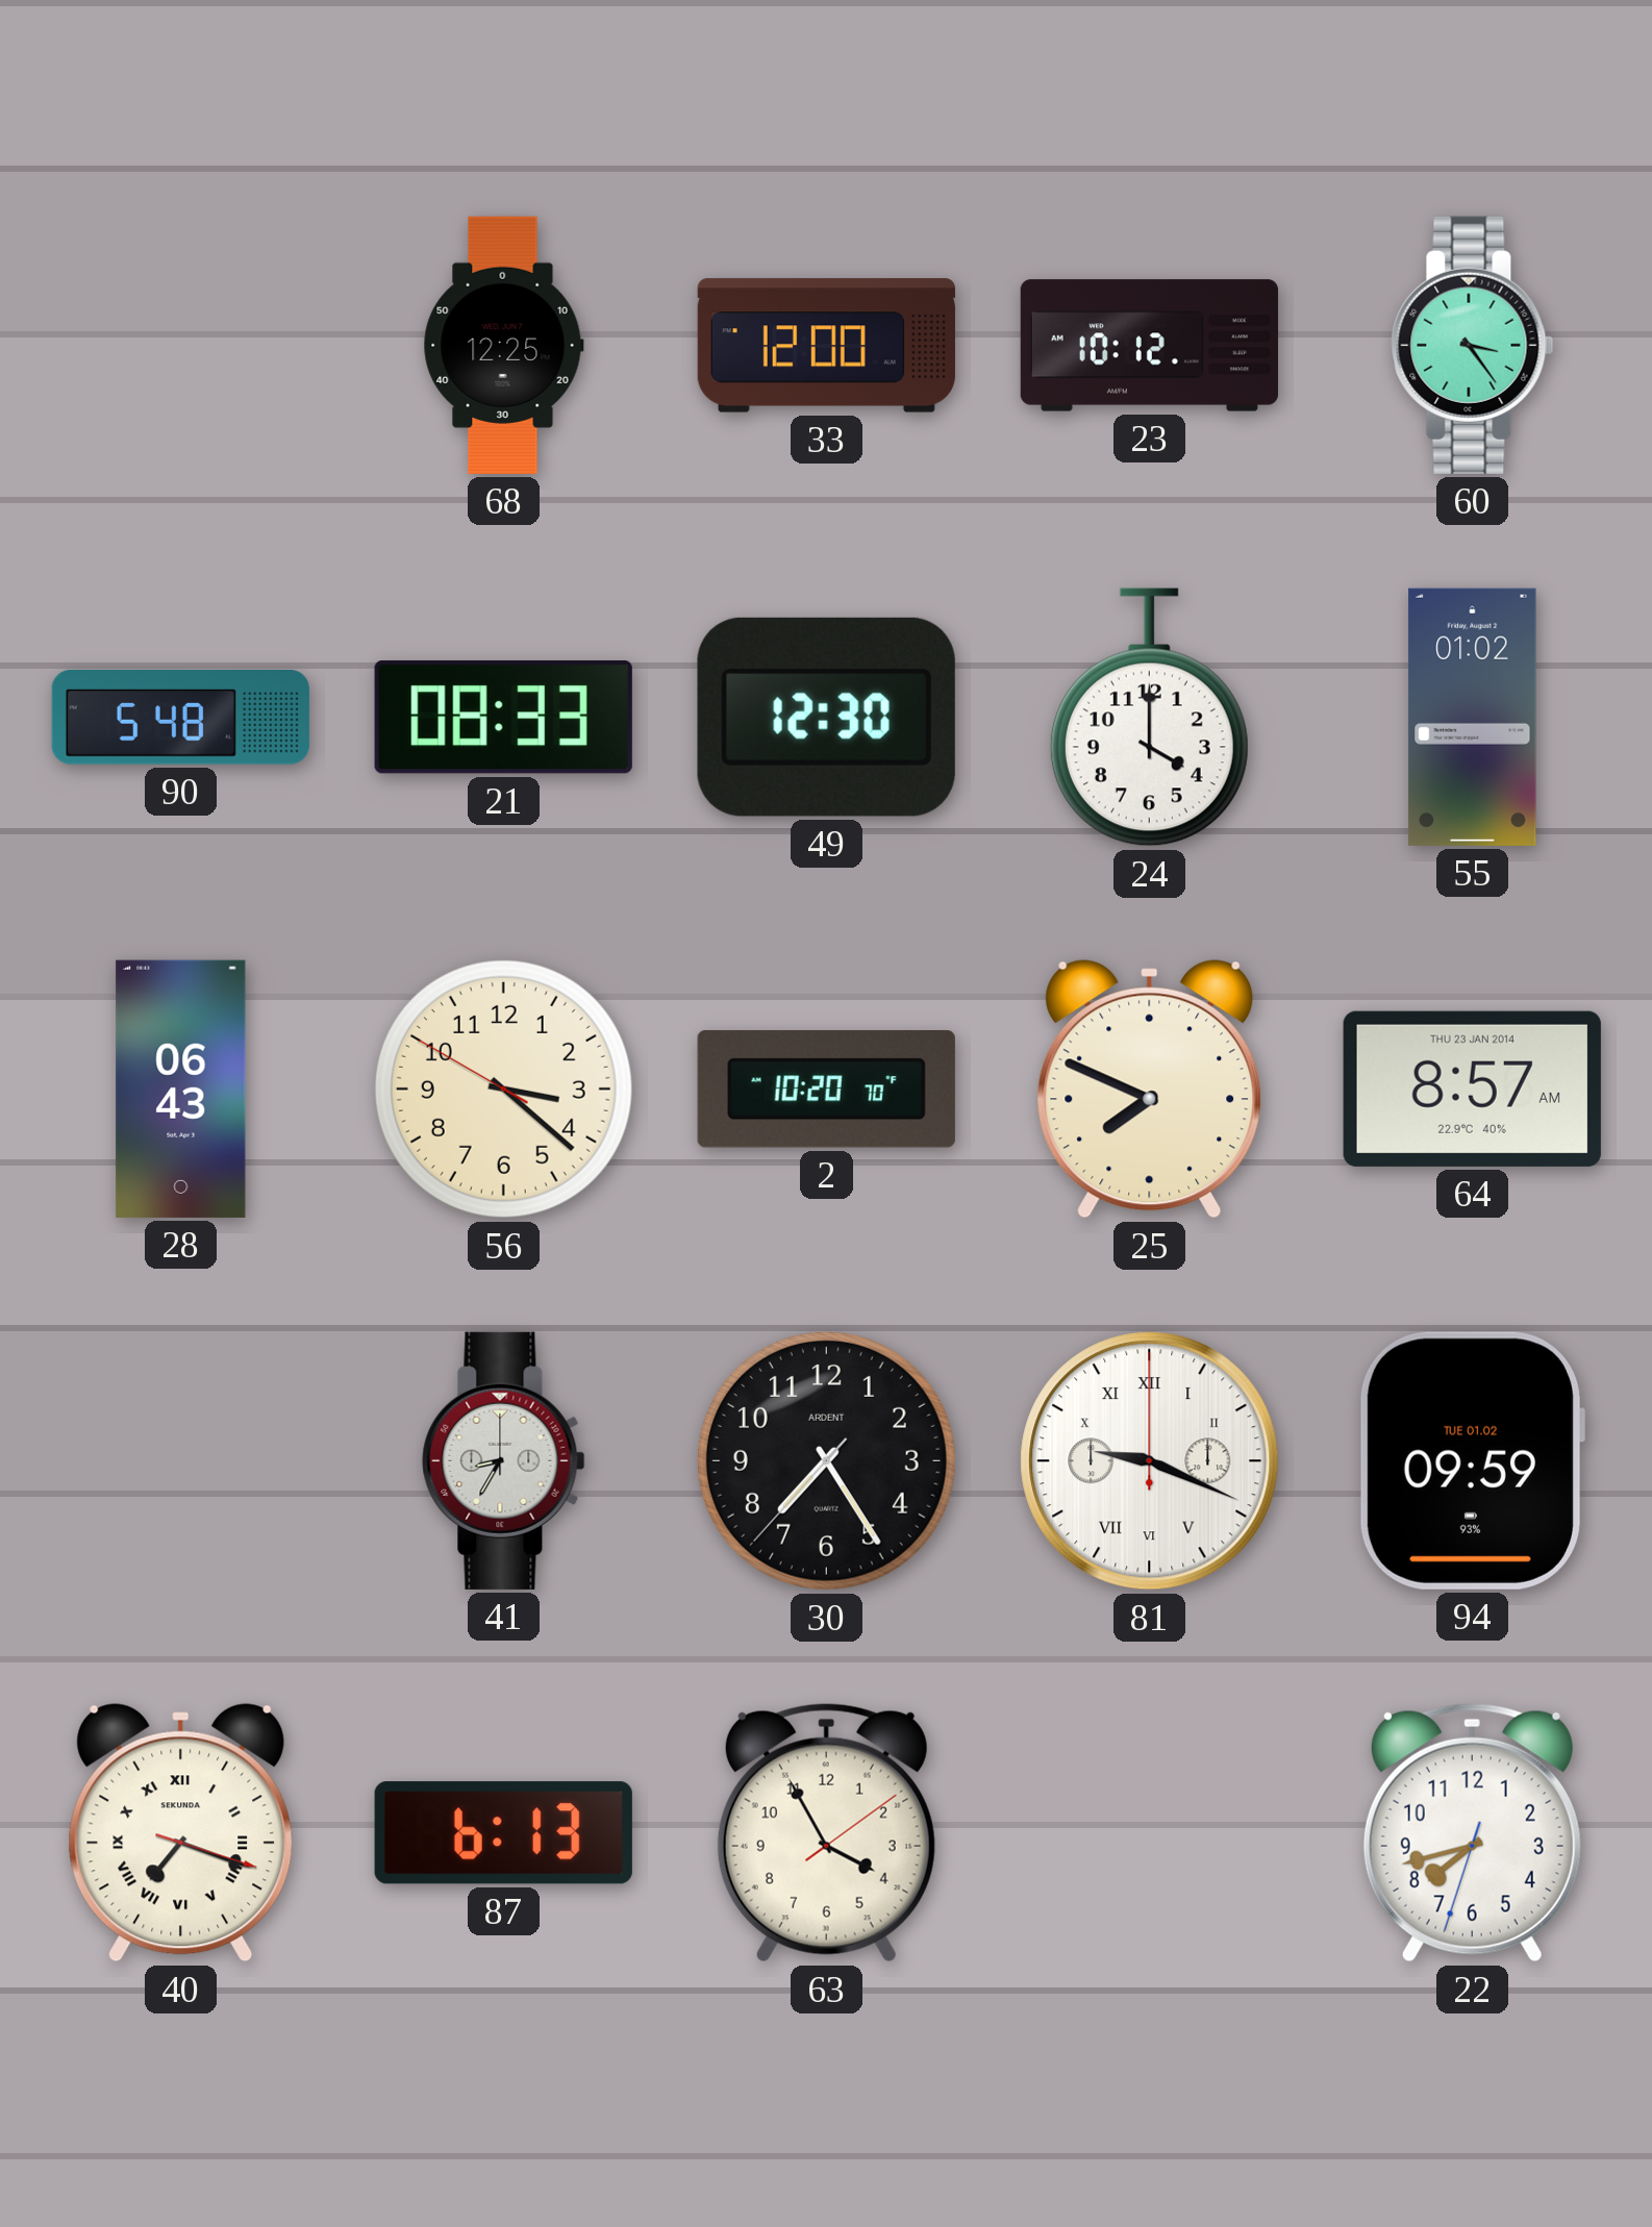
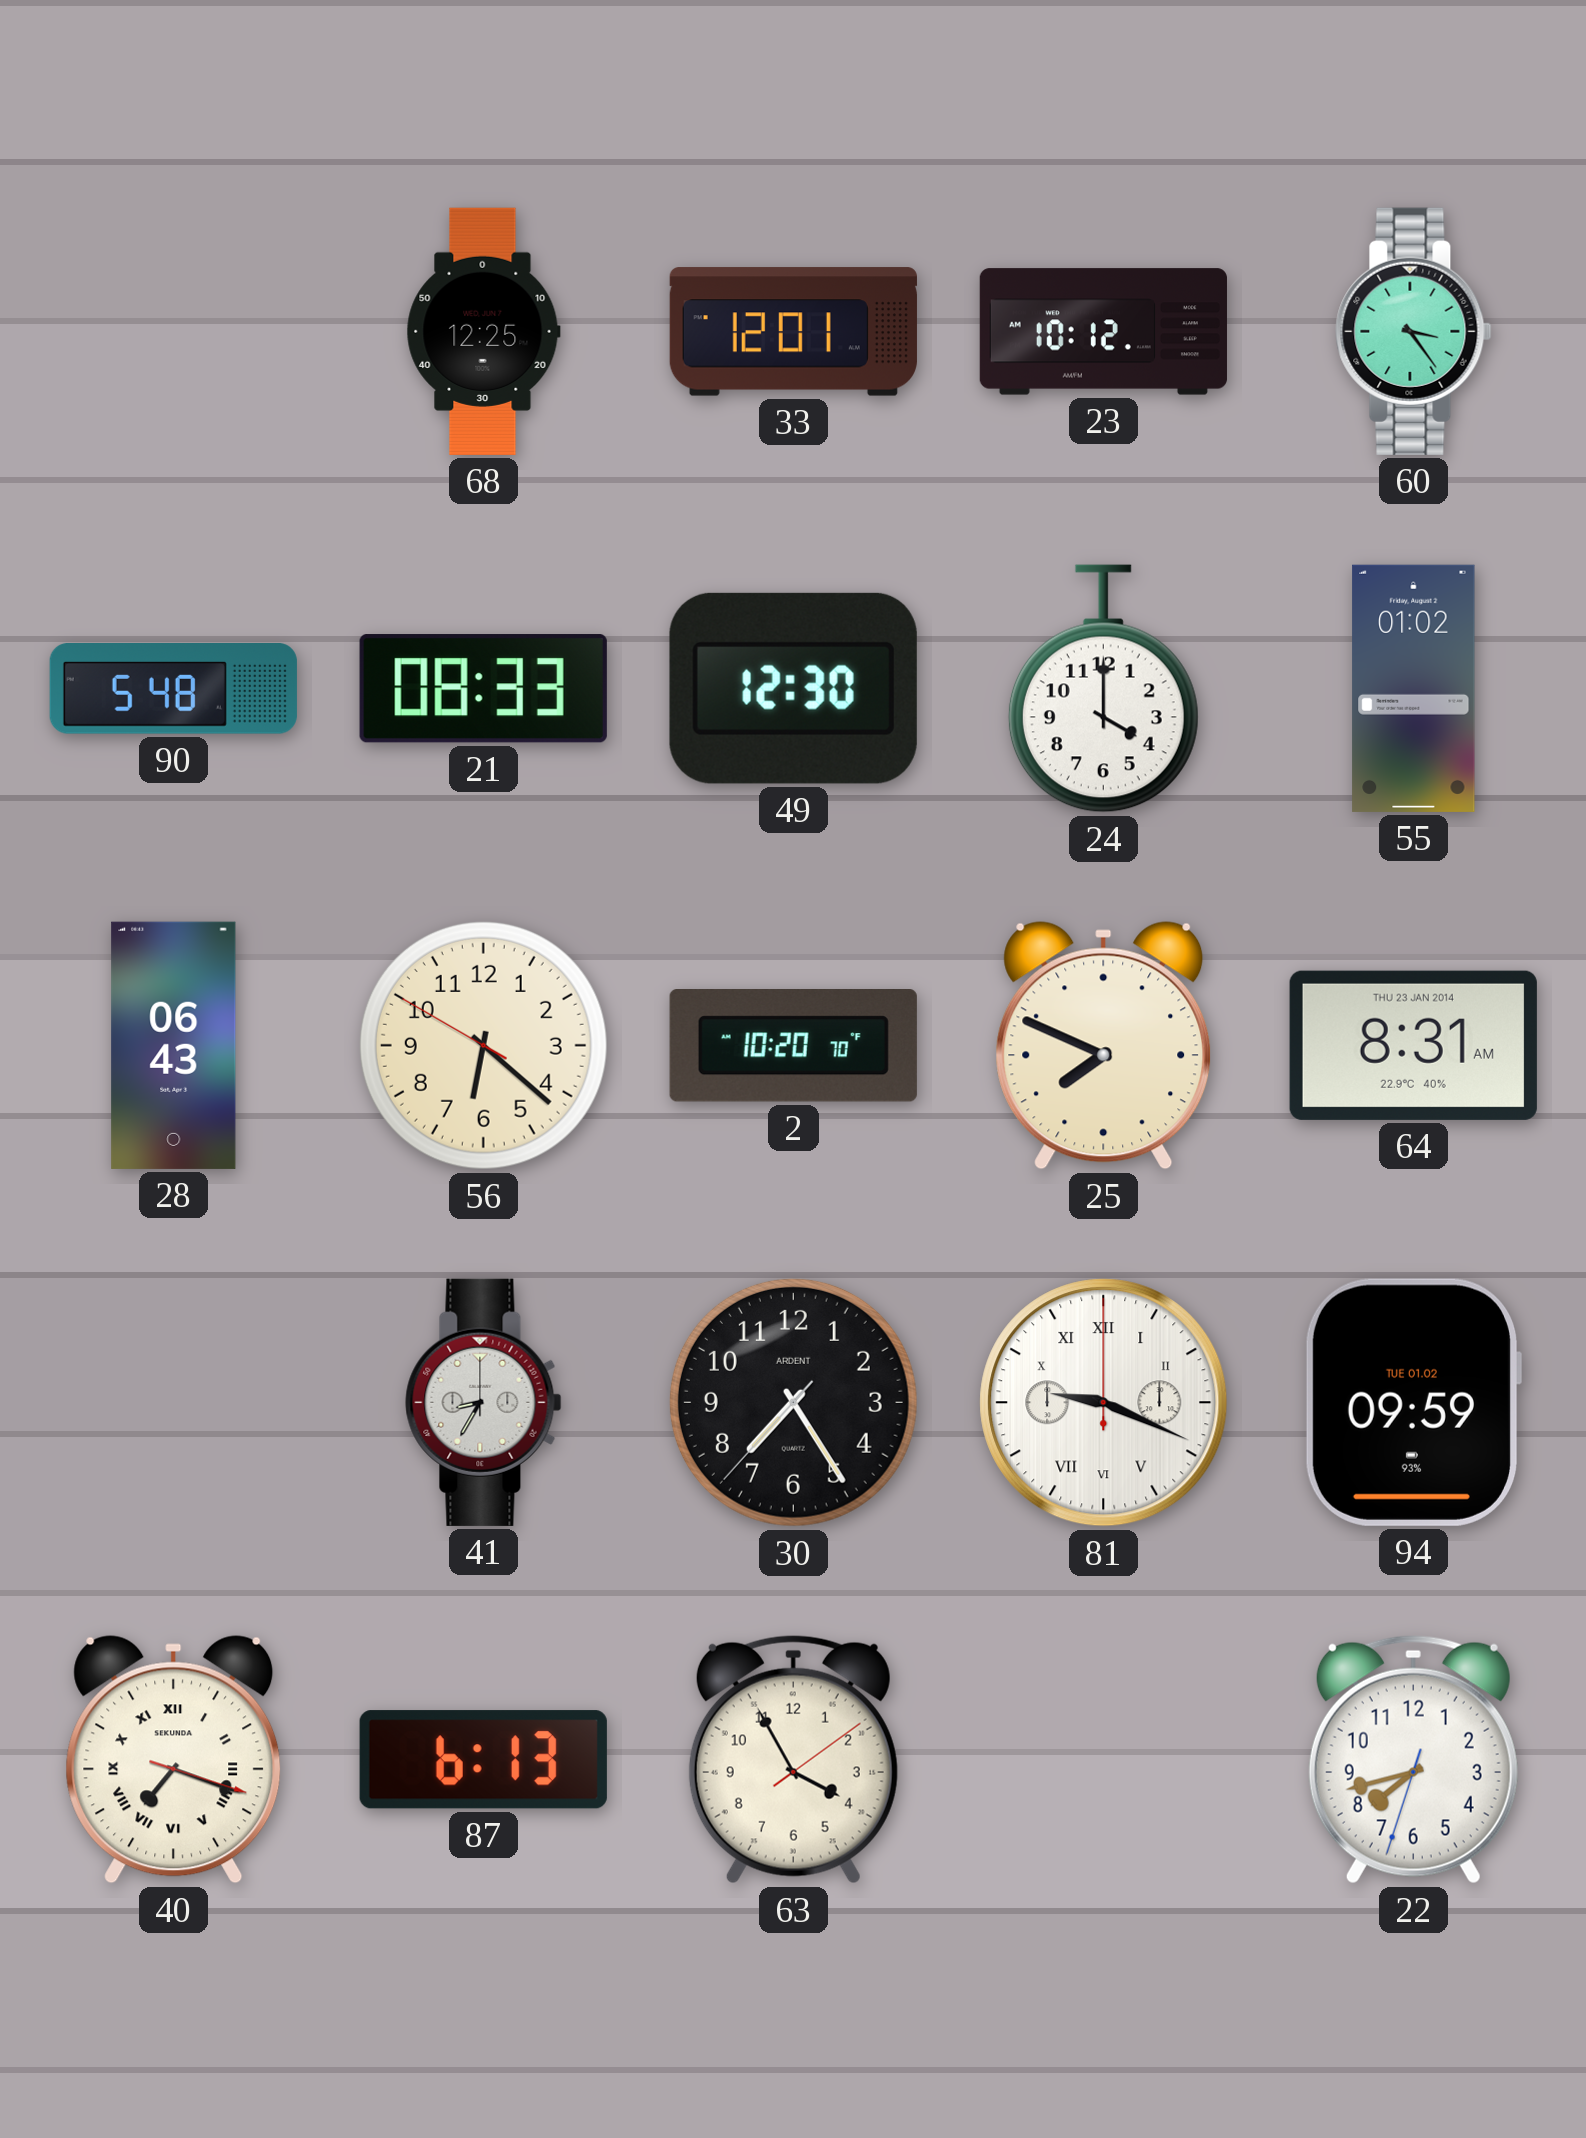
33: 12:00 -> 12:01
56: 3:21 -> 6:21
64: 8:57 -> 8:31
